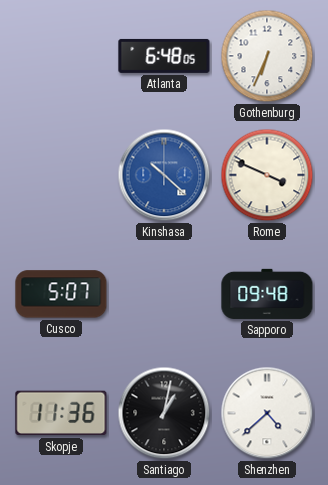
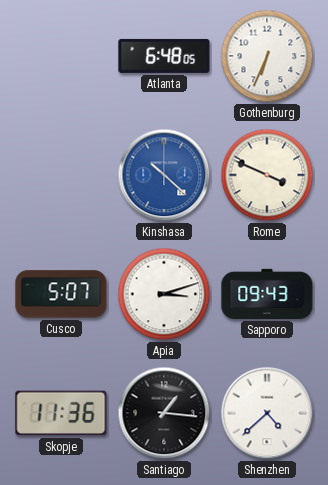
Apia: none -> 3:12
Sapporo: 09:48 -> 09:43
Santiago: 1:02 -> 1:16
